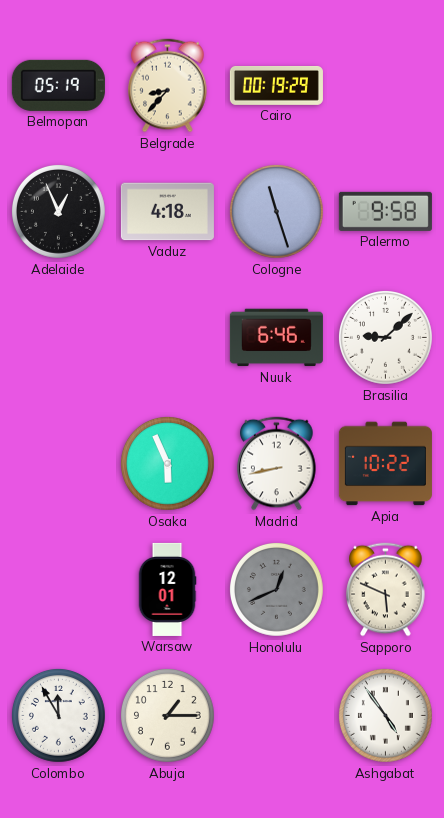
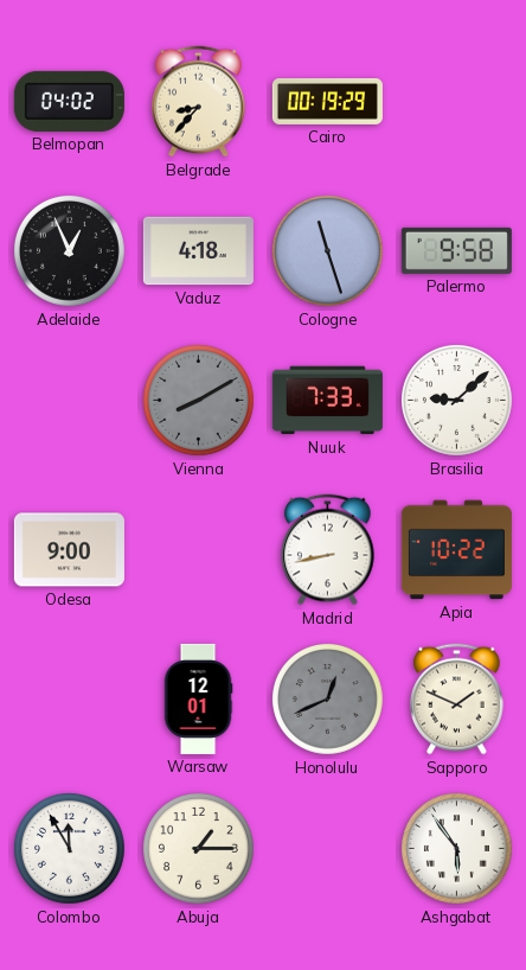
Belmopan: 05:19 -> 04:02
Vienna: none -> 8:10
Nuuk: 6:46 -> 7:33
Odesa: none -> 9:00
Osaka: 5:56 -> none
Sapporo: 5:49 -> 1:49
Ashgabat: 4:54 -> 5:54
